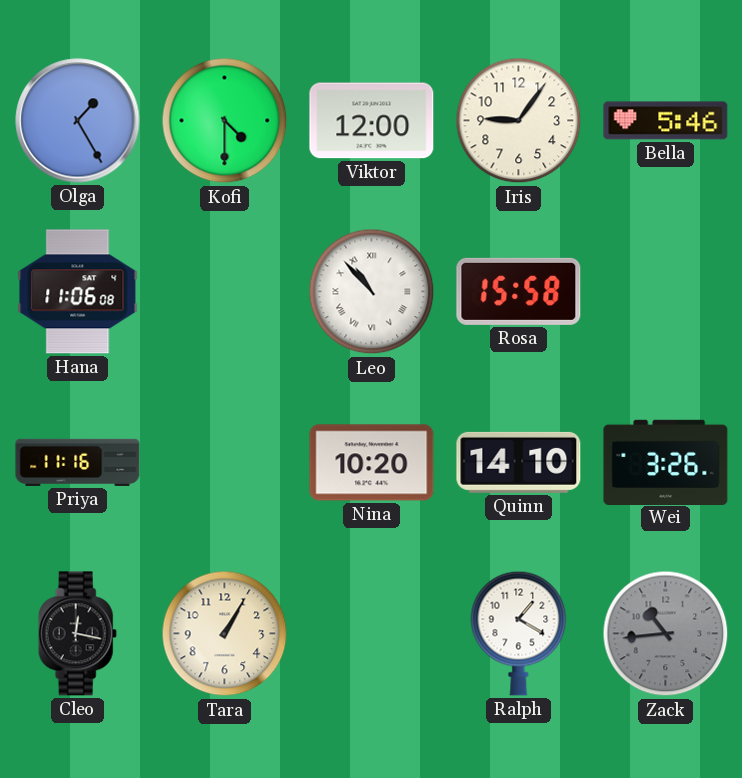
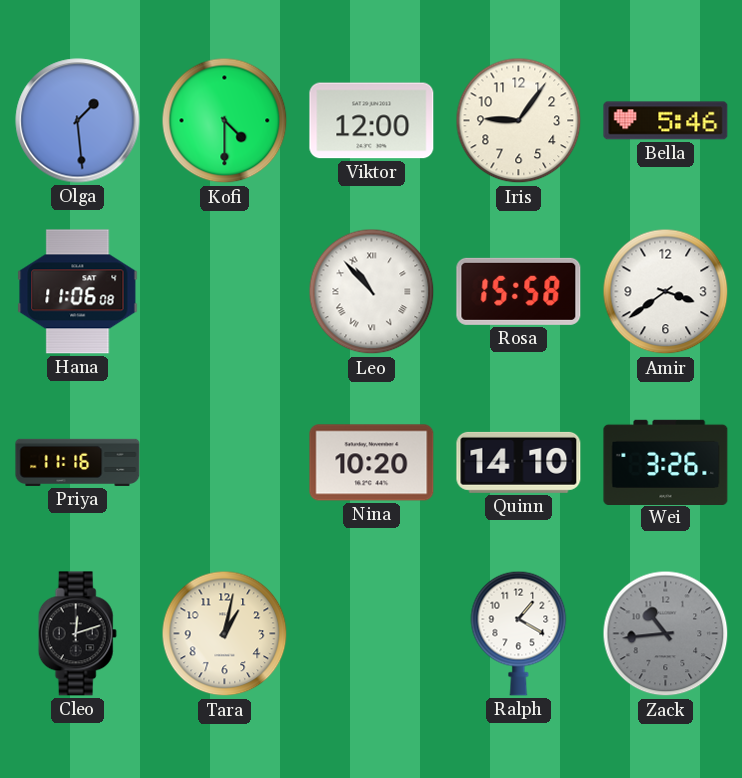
Olga: 1:25 -> 1:29
Amir: none -> 3:39
Cleo: 12:17 -> 12:12
Tara: 1:05 -> 1:02
